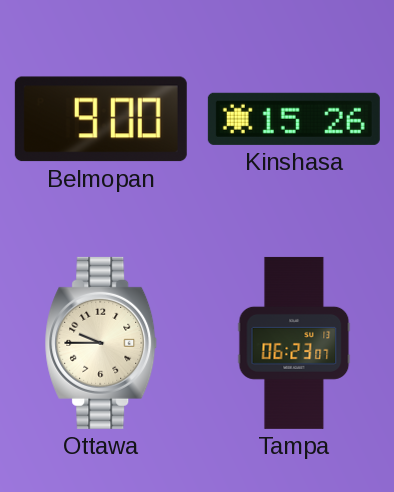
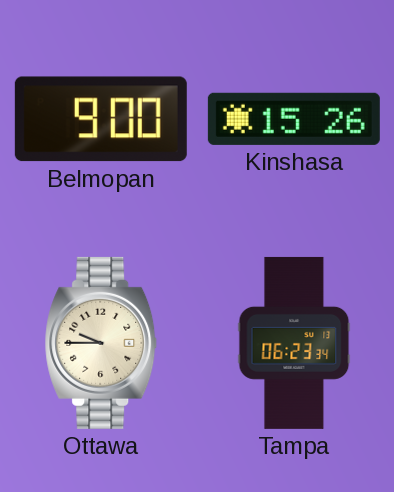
Tampa: 06:23:07 -> 06:23:34
